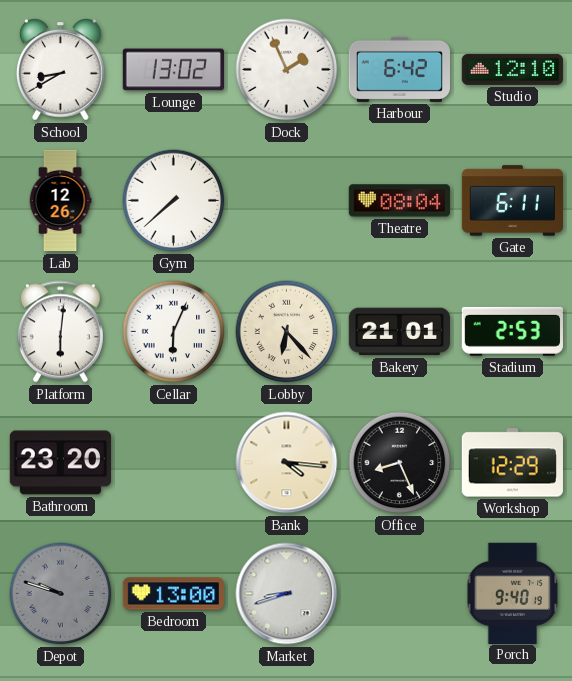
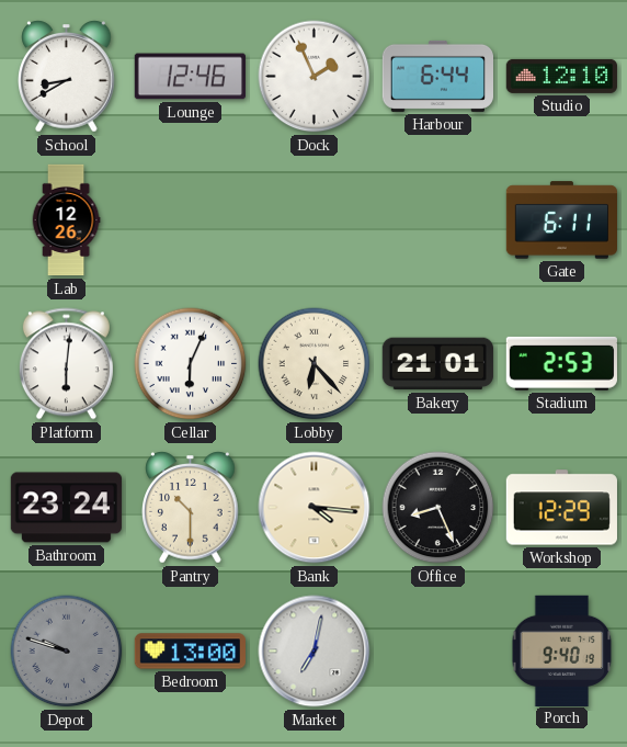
Lounge: 13:02 -> 12:46
Harbour: 6:42 -> 6:44
Gym: 7:38 -> none
Theatre: 08:04 -> none
Bathroom: 23:20 -> 23:24
Pantry: none -> 10:30
Market: 8:42 -> 7:02
